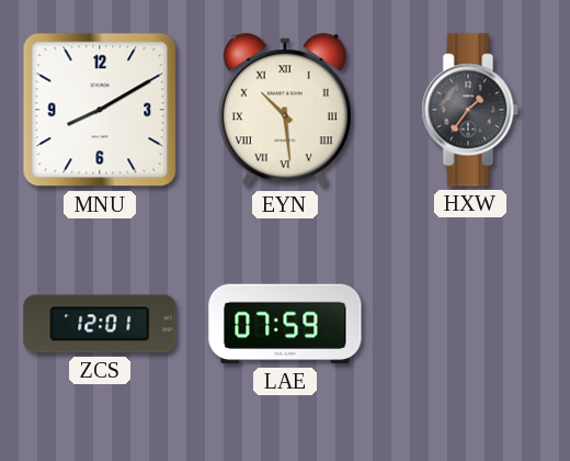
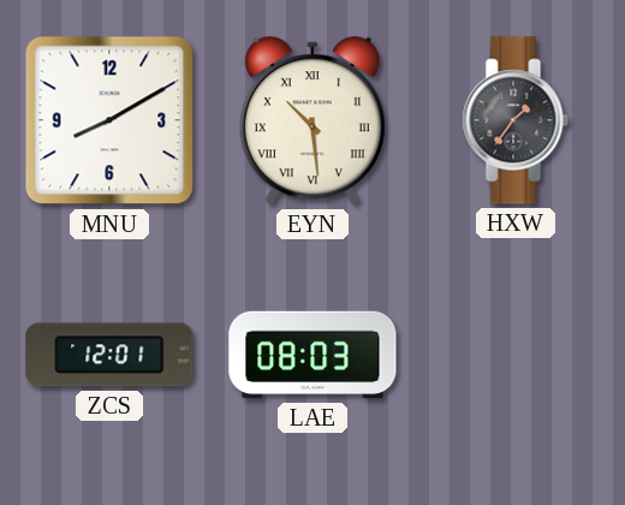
LAE: 07:59 -> 08:03
